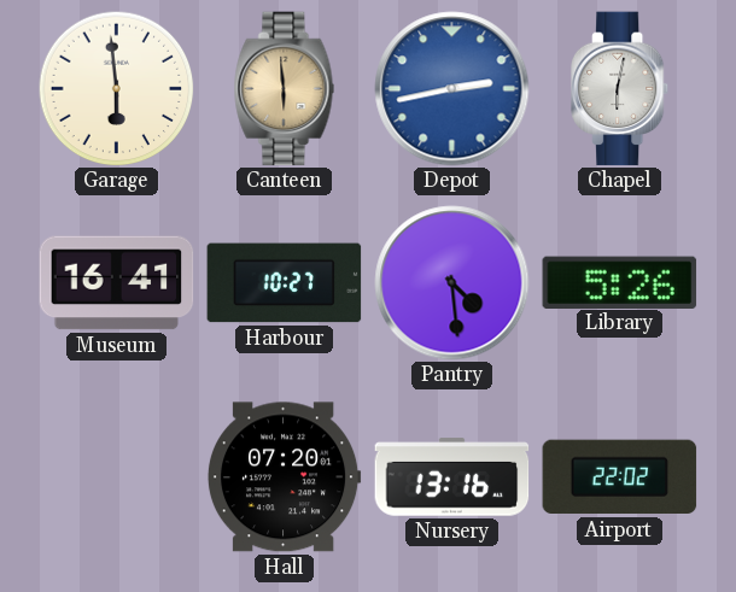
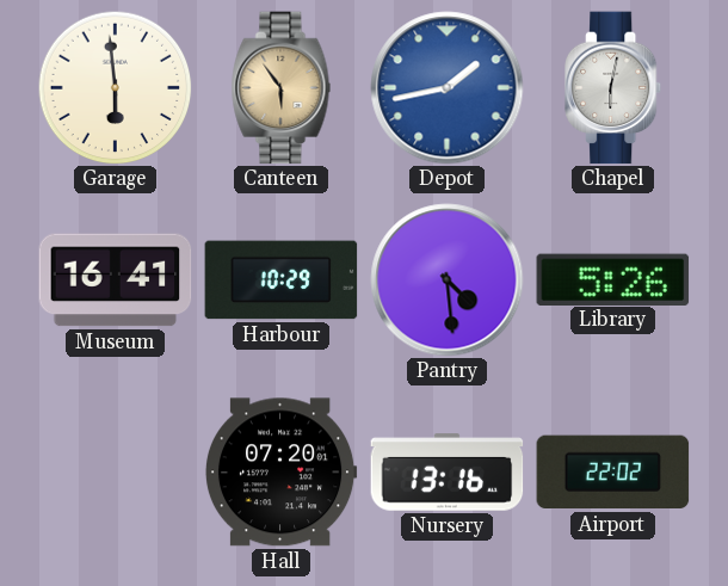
Canteen: 5:59 -> 5:54
Depot: 2:43 -> 1:43
Harbour: 10:27 -> 10:29
